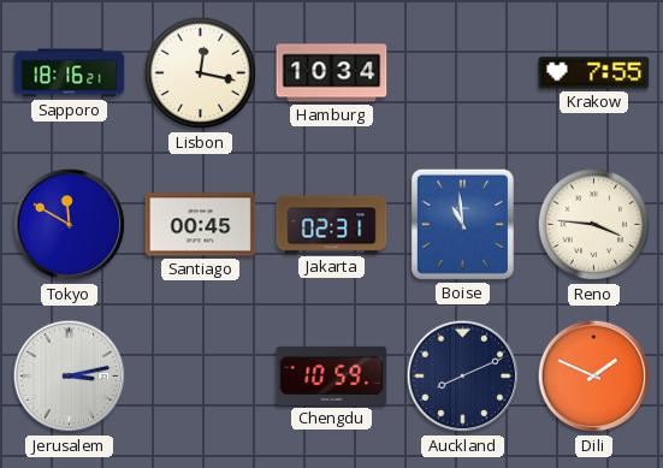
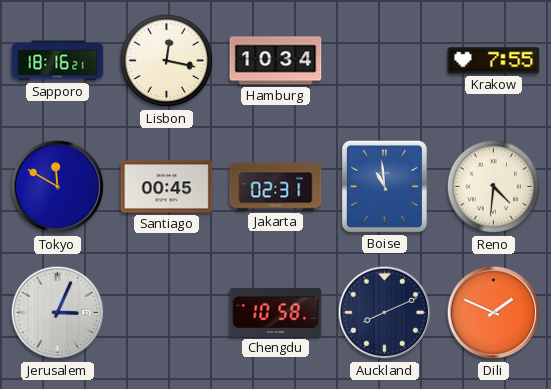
Reno: 3:46 -> 4:31
Jerusalem: 3:13 -> 3:04
Chengdu: 10:59 -> 10:58
